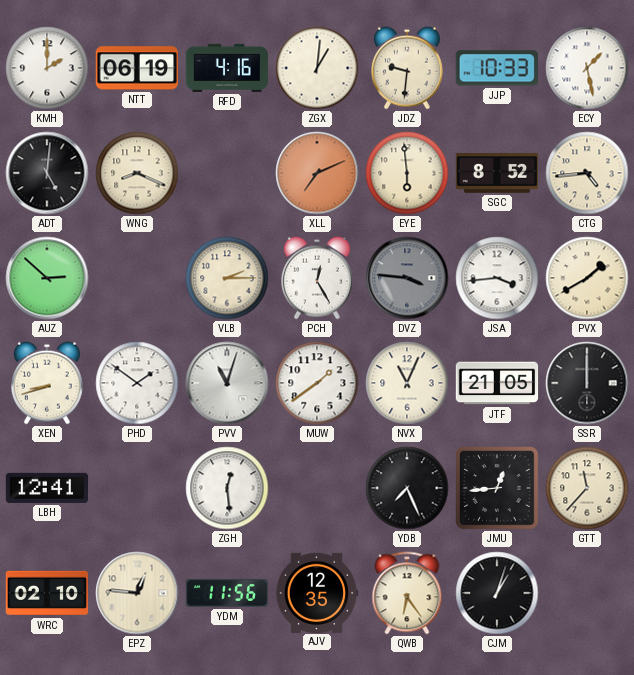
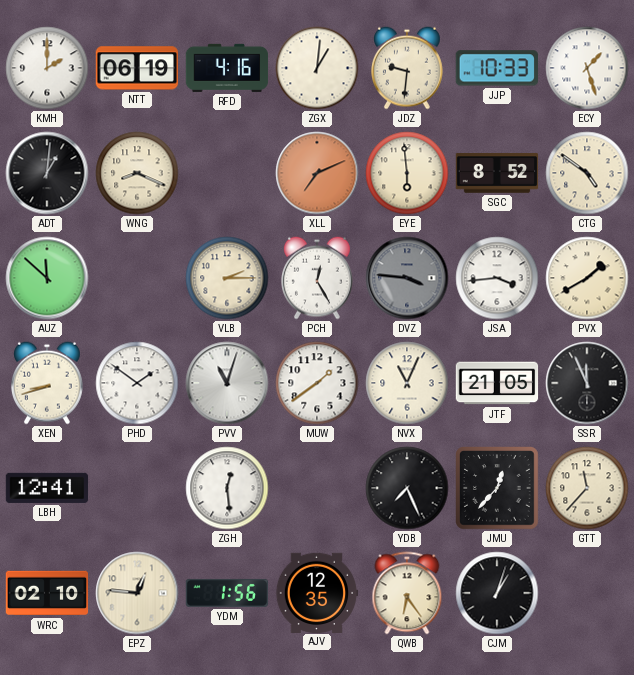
ECY: 1:28 -> 1:27
ADT: 5:01 -> 1:01
CTG: 4:44 -> 4:51
AUZ: 2:52 -> 11:52
SSR: 12:00 -> 11:56
JMU: 12:44 -> 12:37
YDM: 11:56 -> 1:56
